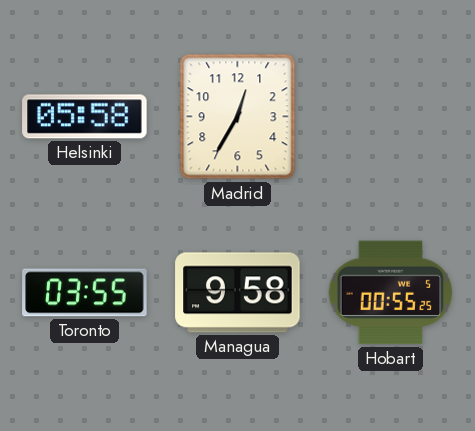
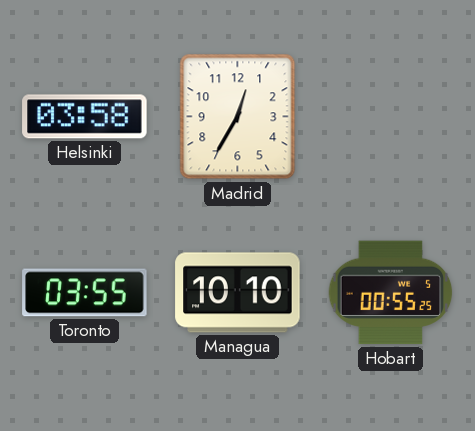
Helsinki: 05:58 -> 03:58
Managua: 9:58 -> 10:10
